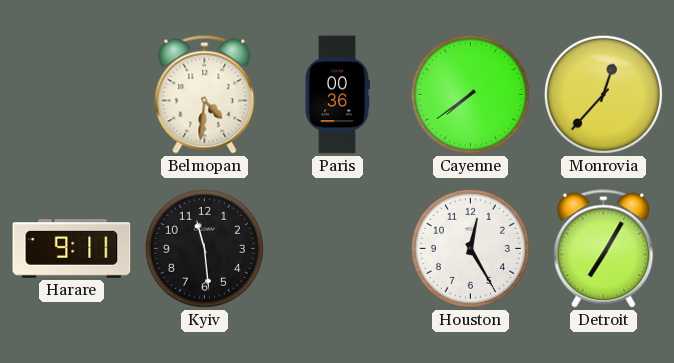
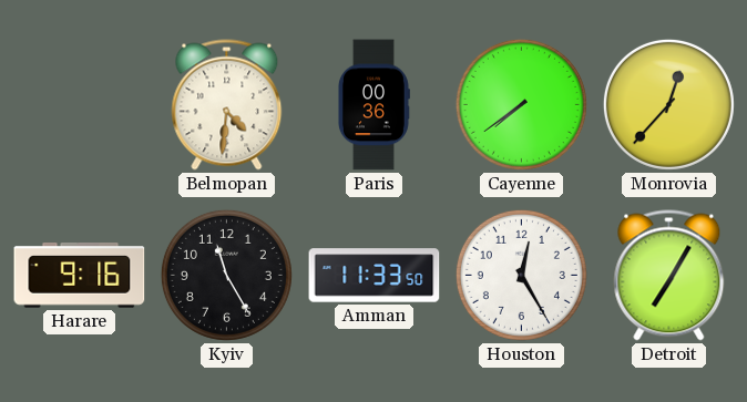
Harare: 9:11 -> 9:16
Kyiv: 11:29 -> 11:25
Amman: none -> 11:33
